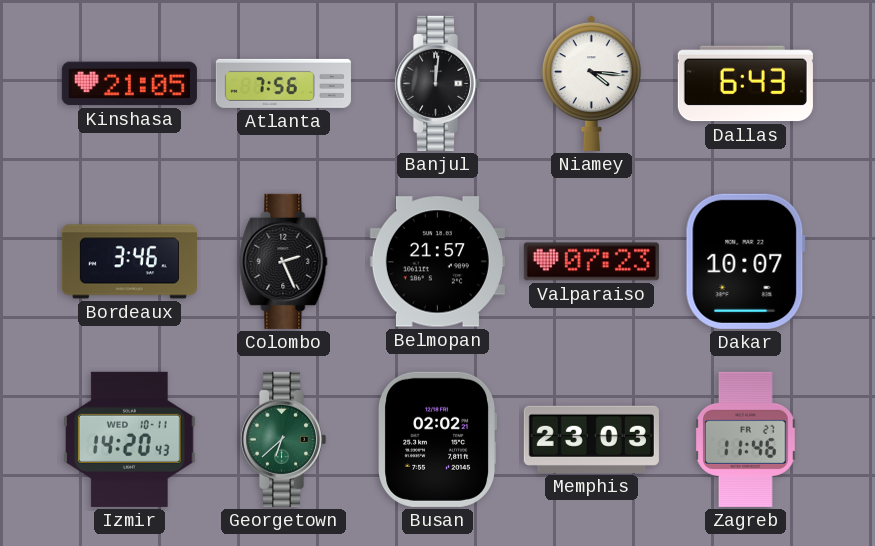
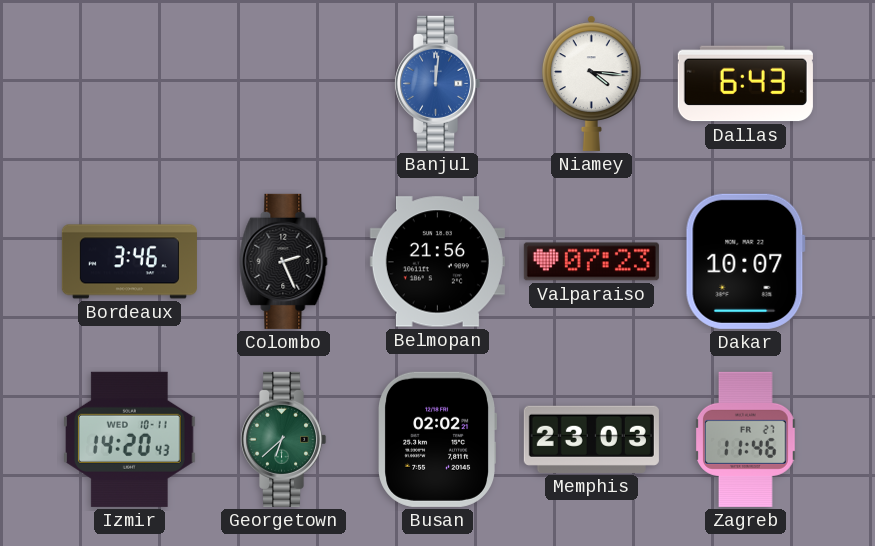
Kinshasa: 21:05 -> none
Atlanta: 7:56 -> none
Banjul dial: black -> blue
Belmopan: 21:57 -> 21:56
